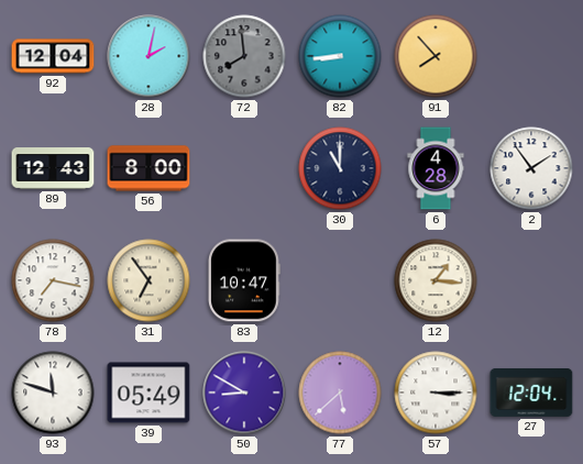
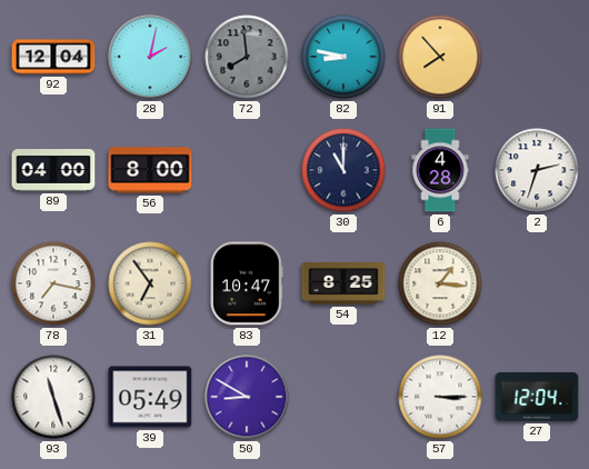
82: 8:44 -> 8:47
89: 12:43 -> 04:00
2: 1:54 -> 2:33
54: none -> 8:25
93: 11:48 -> 11:27
77: 5:38 -> none
